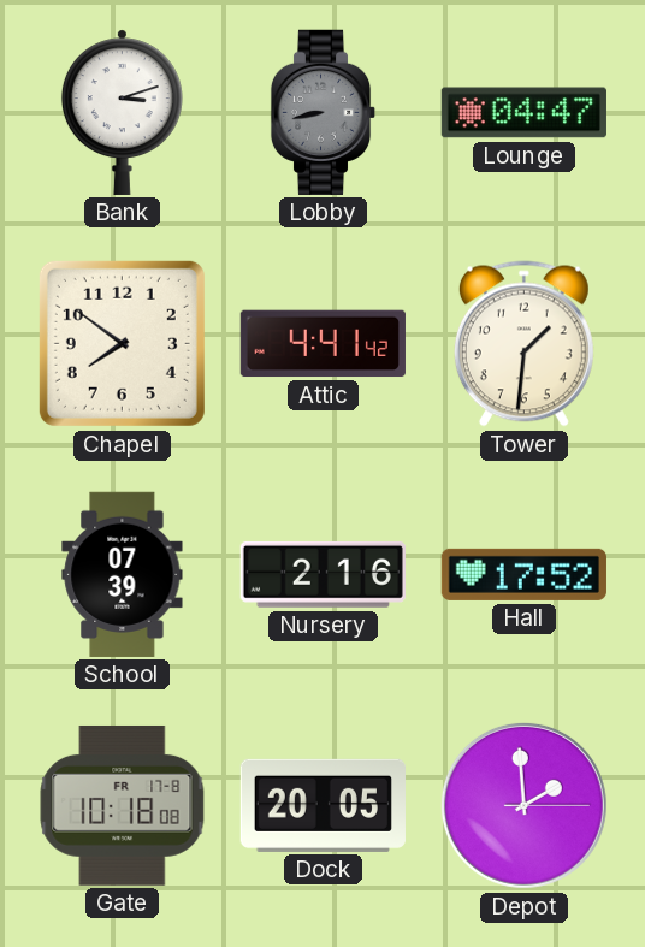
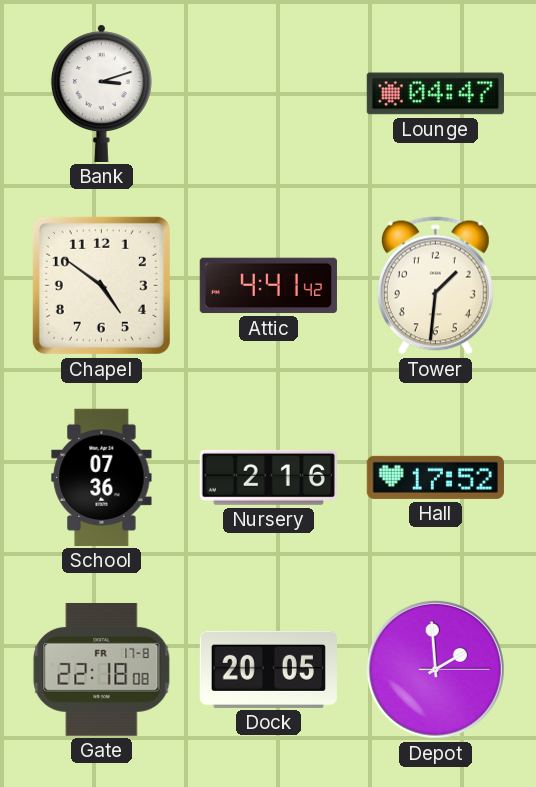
Lobby: 8:43 -> none
Chapel: 7:51 -> 4:51
School: 07:39 -> 07:36
Gate: 10:18 -> 22:18
